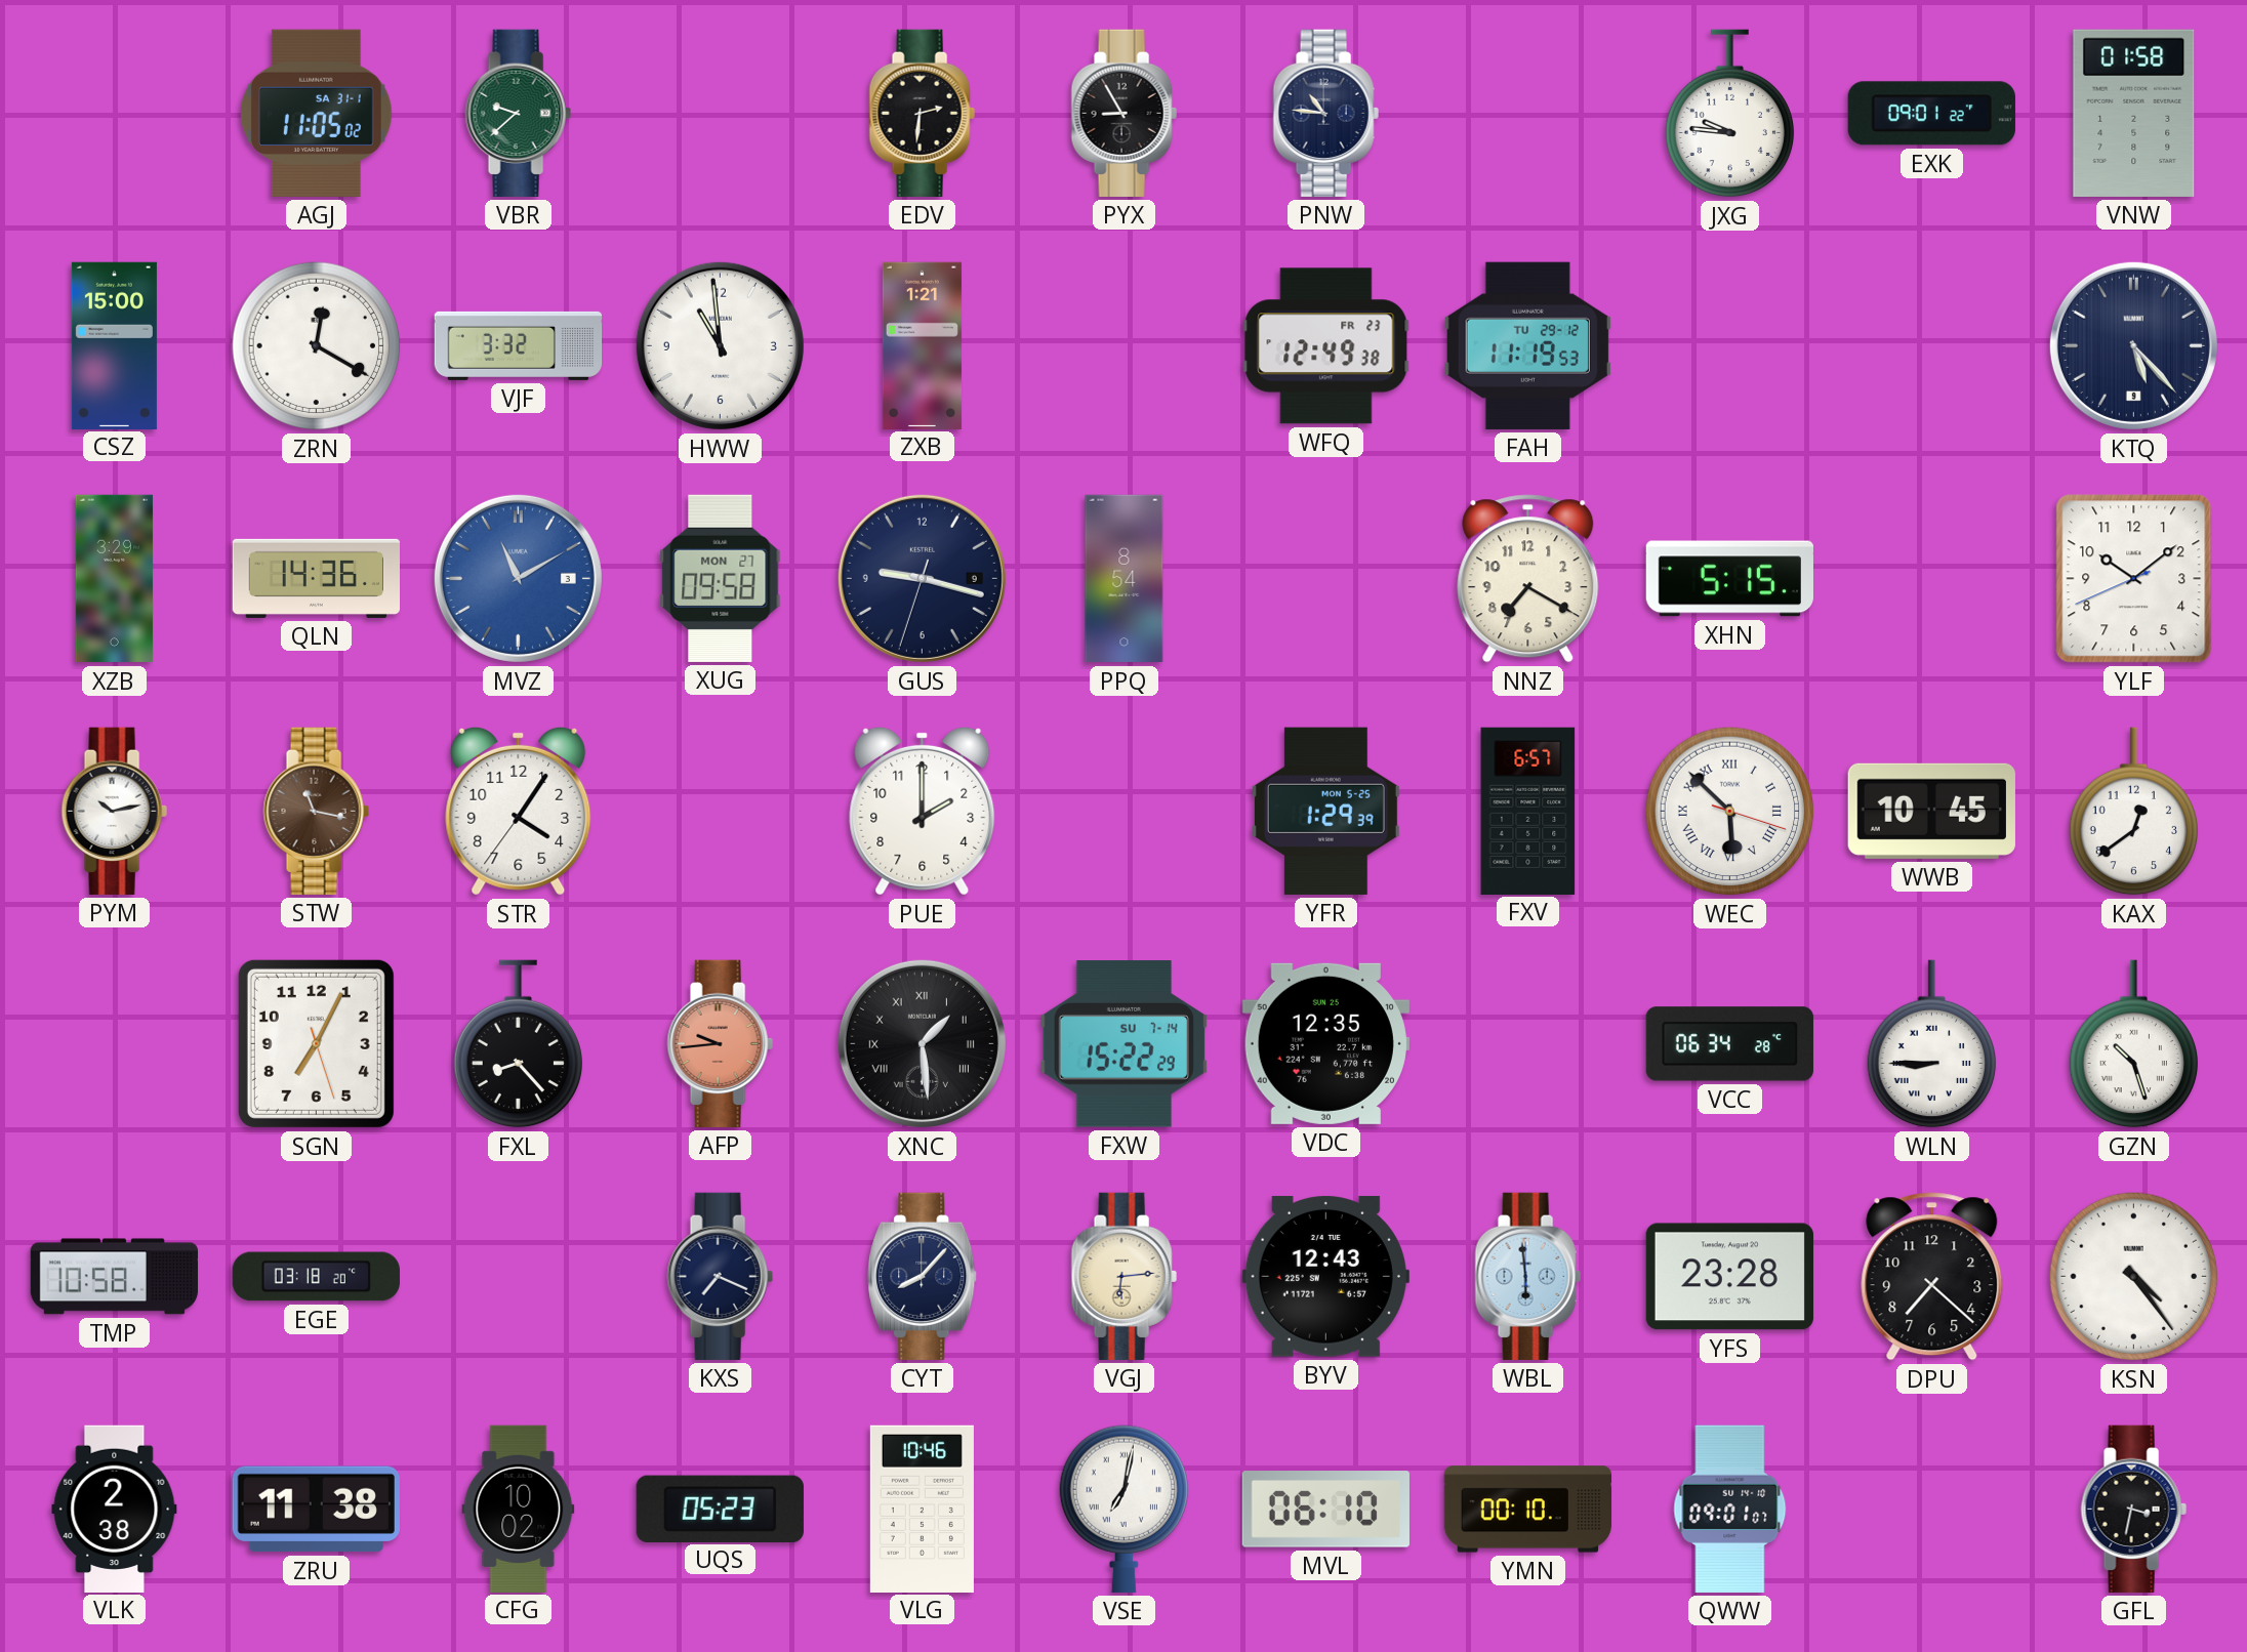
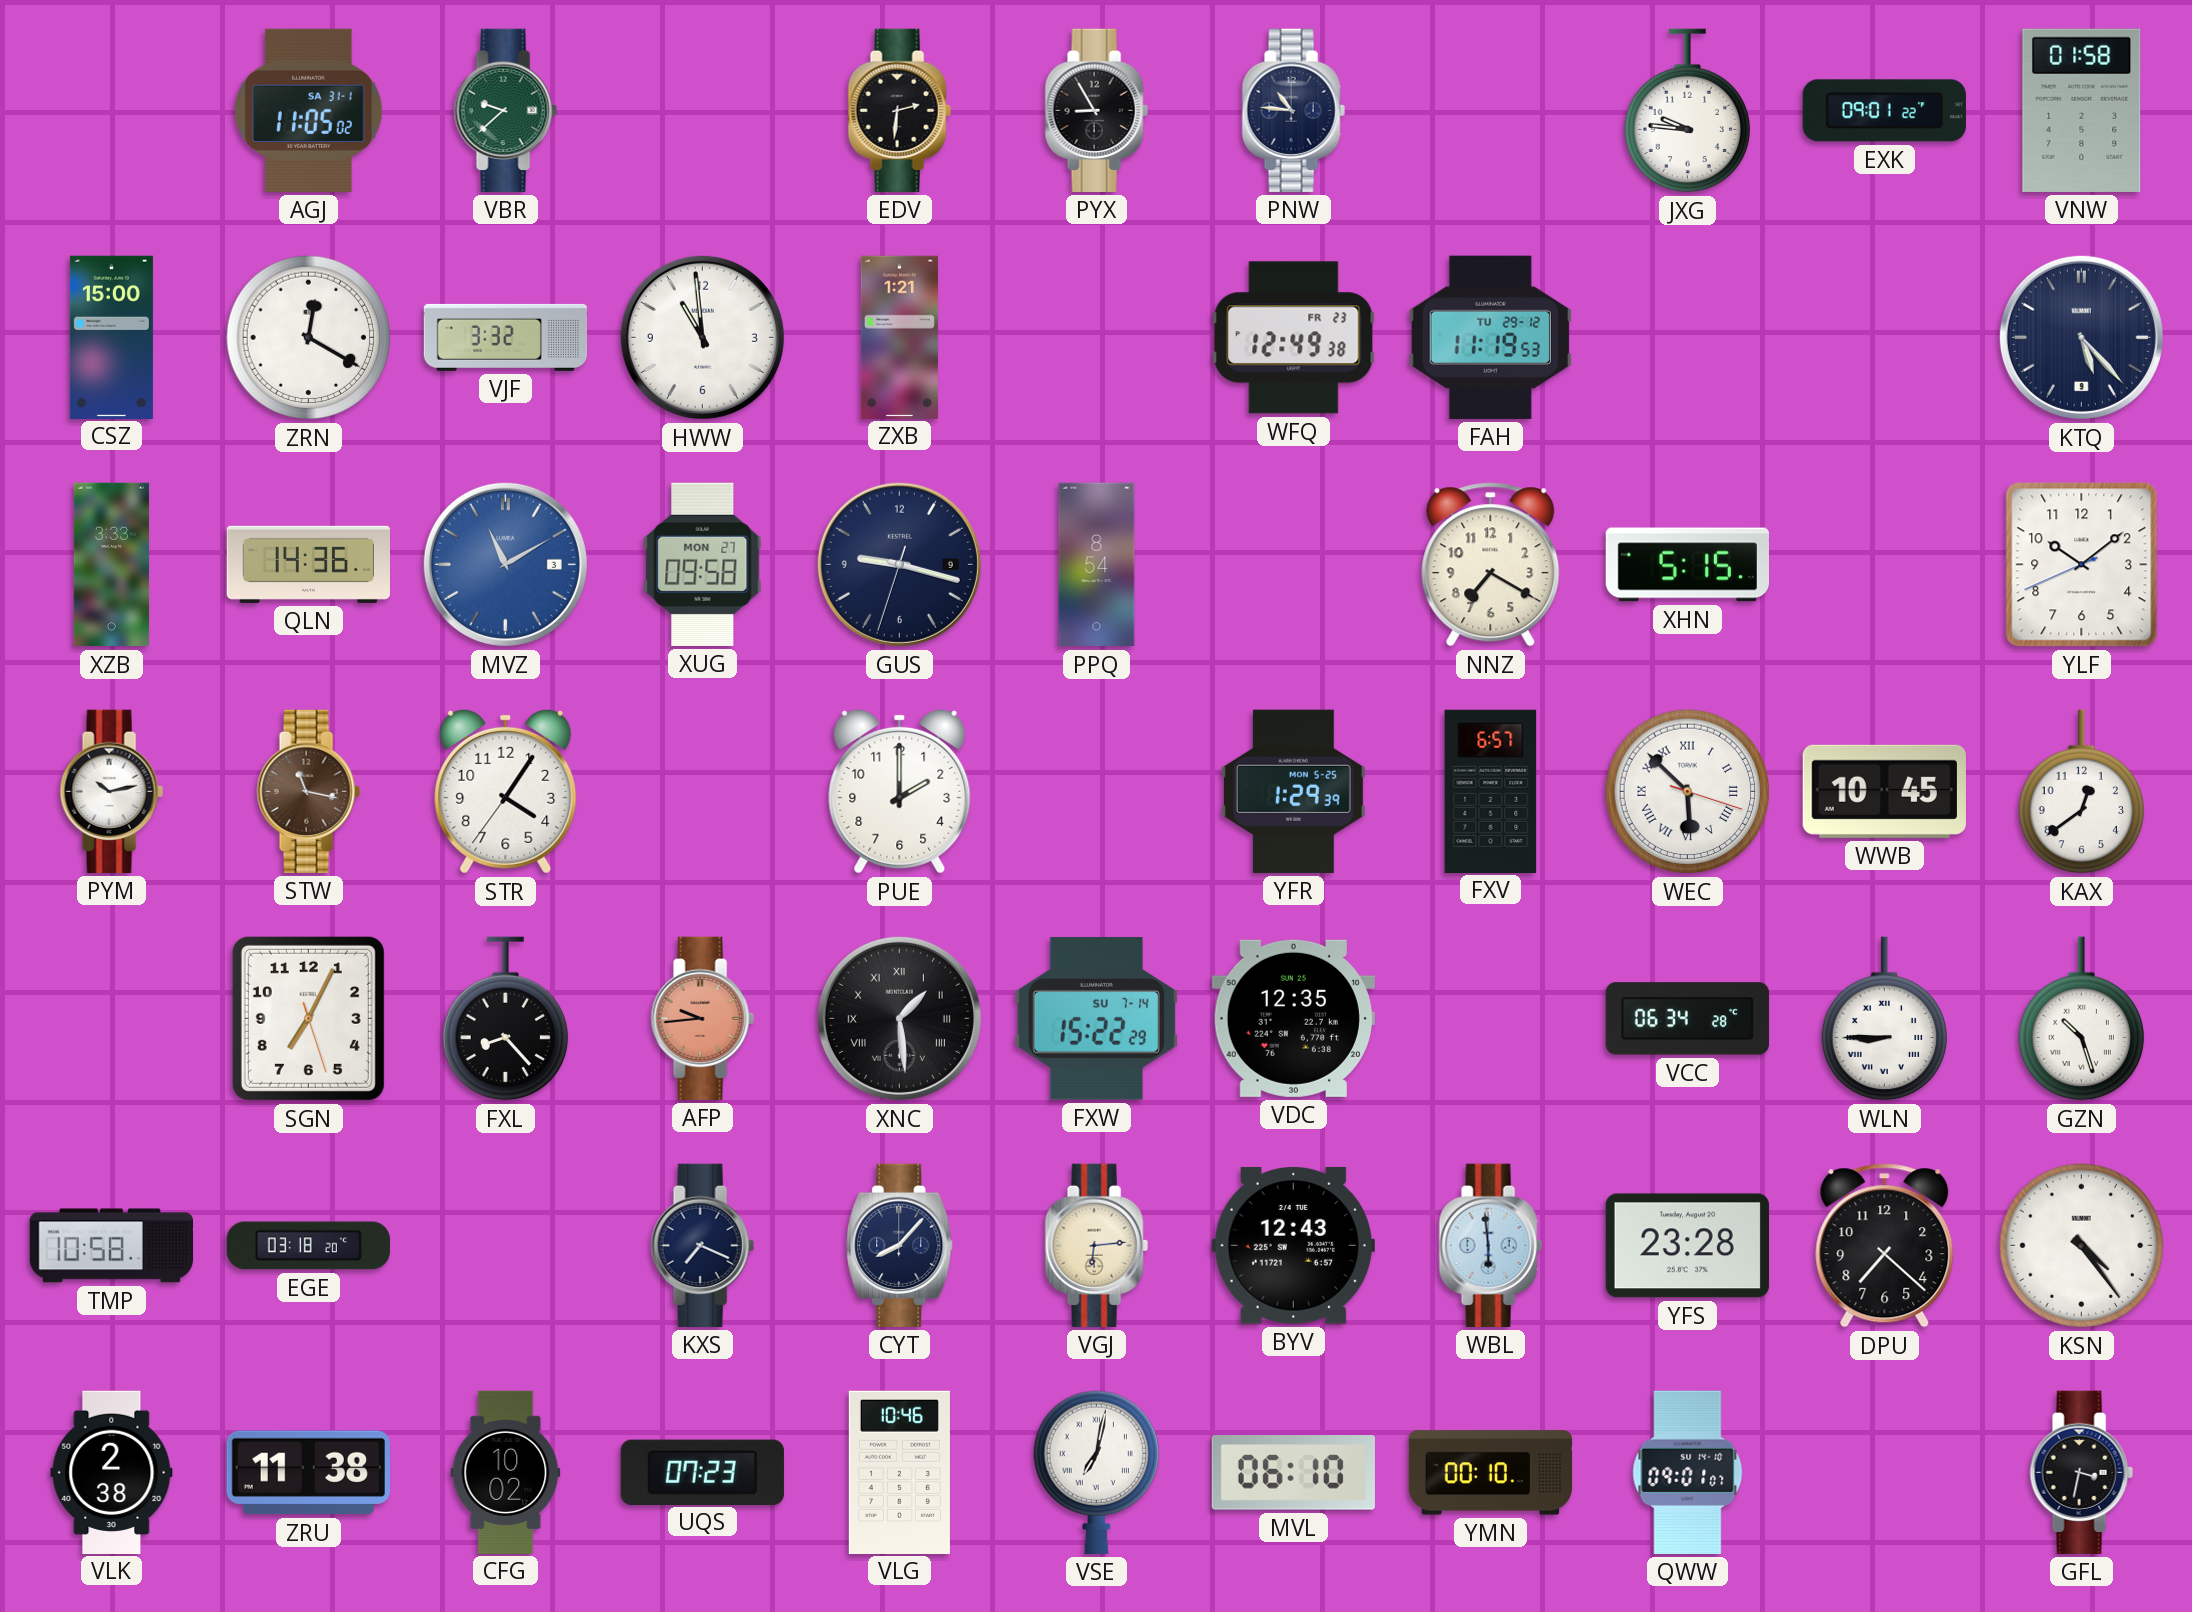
XZB: 3:29 -> 3:33
UQS: 05:23 -> 07:23
